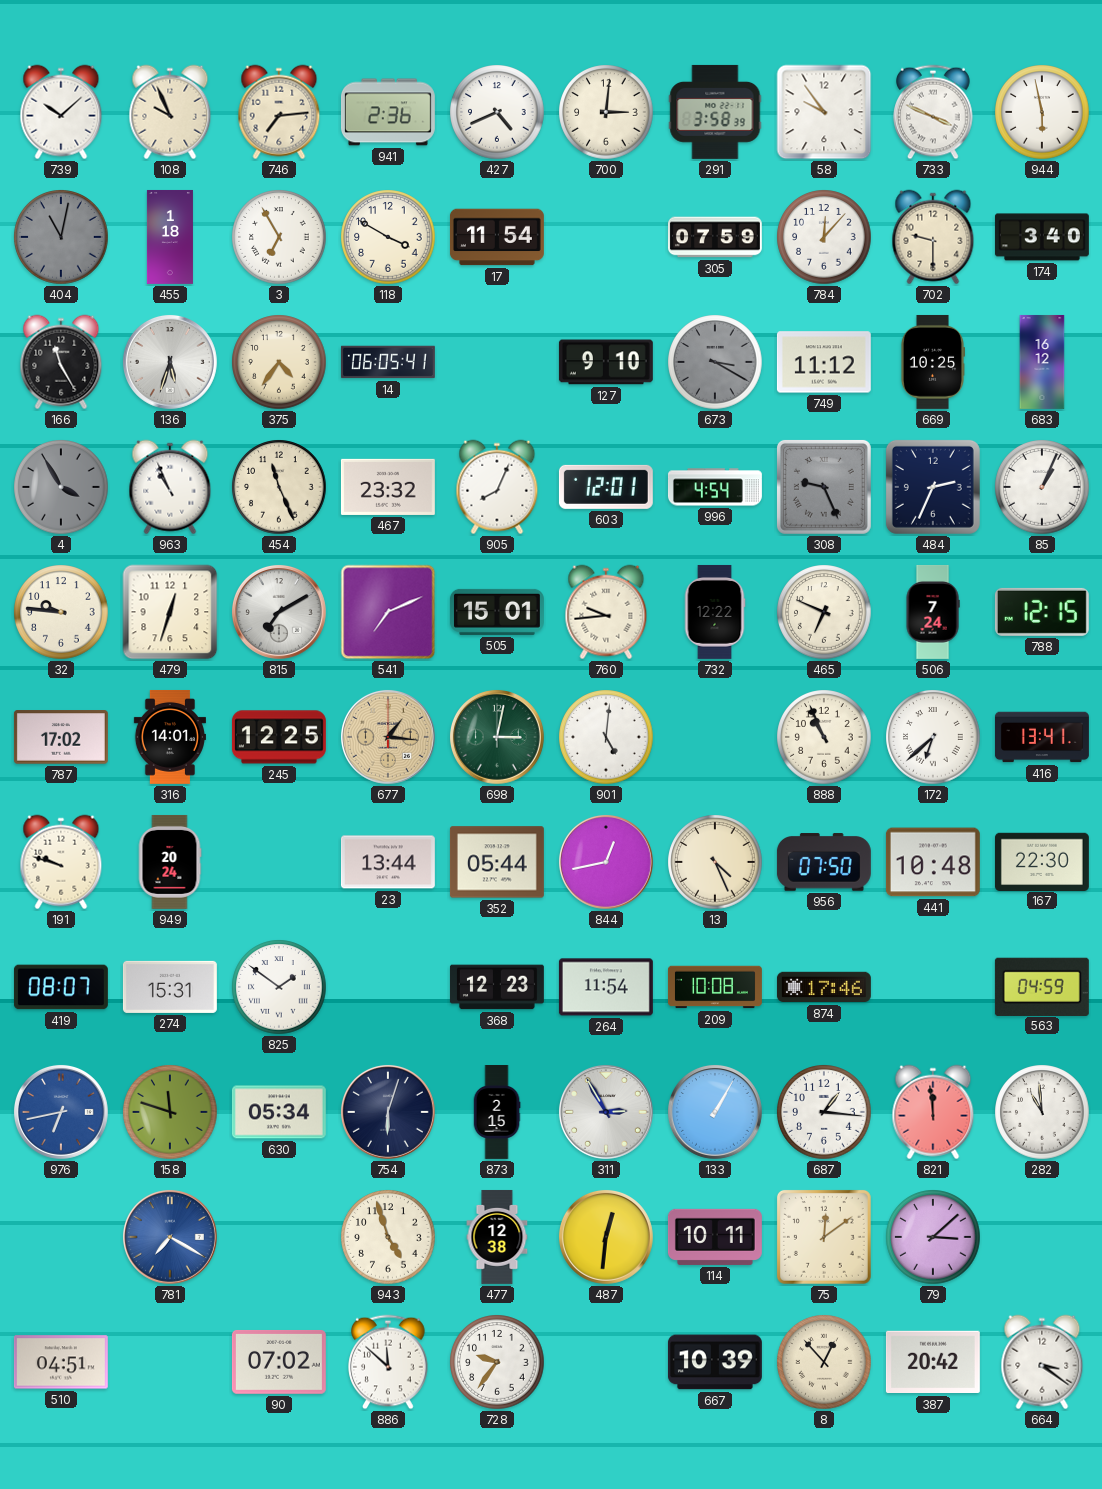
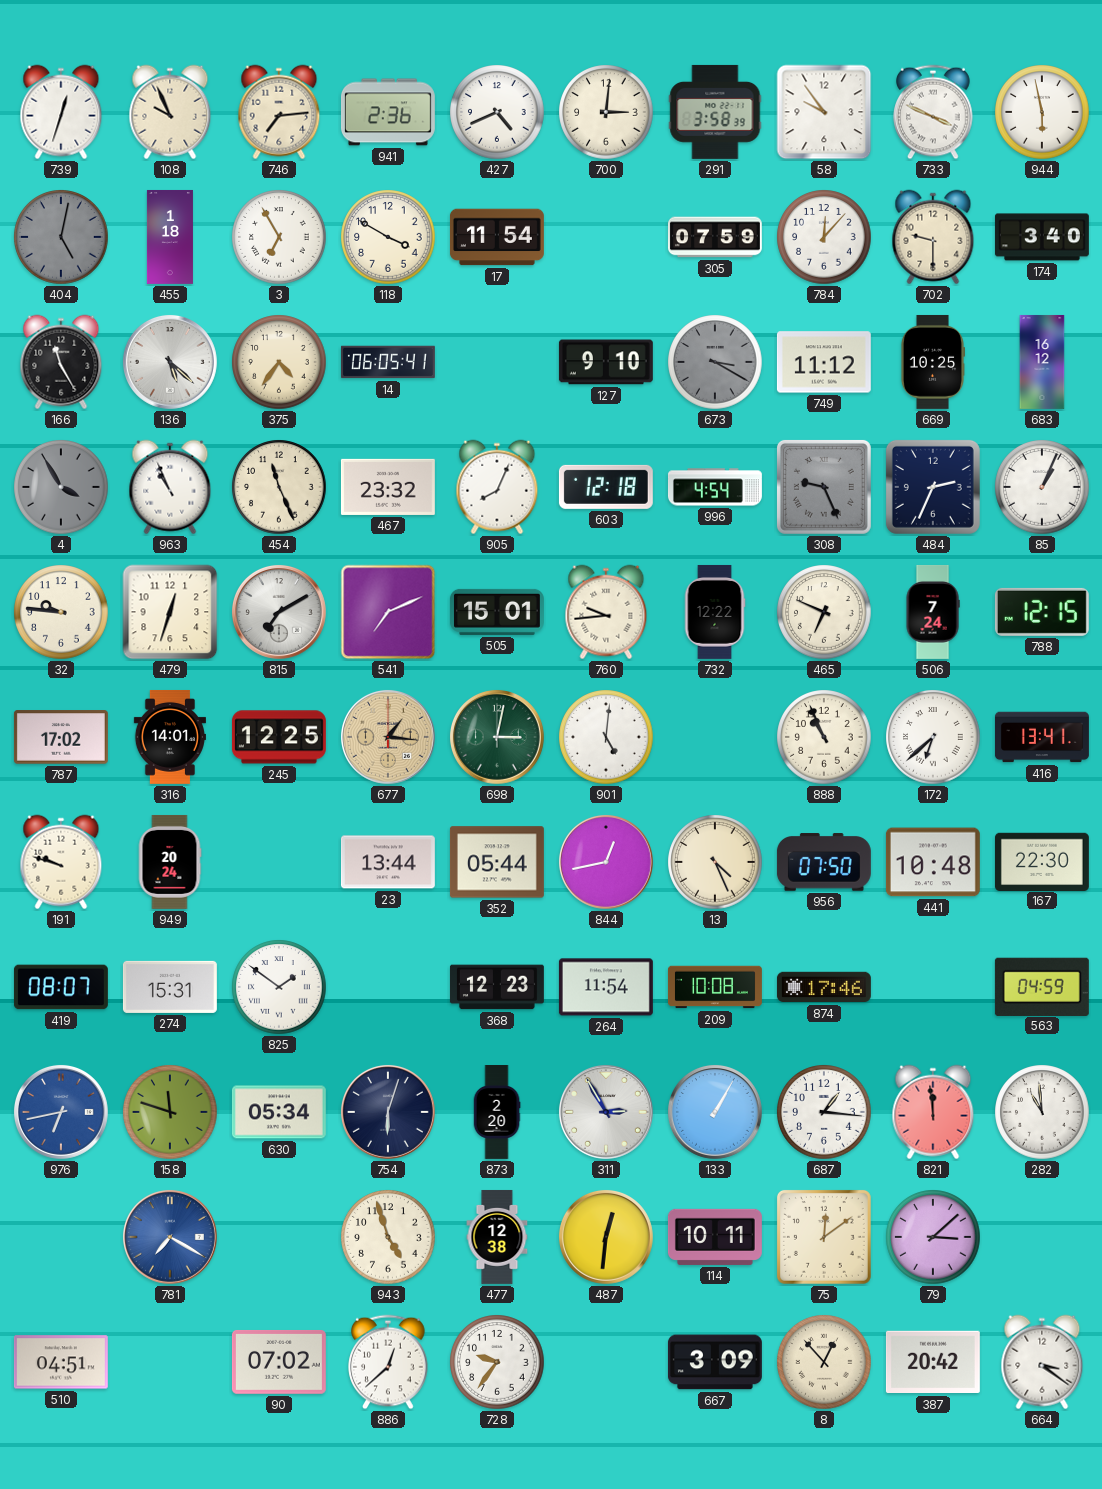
739: 10:08 -> 12:33
404: 11:02 -> 5:02
136: 5:33 -> 5:22
603: 12:01 -> 12:18
873: 2:15 -> 2:20
886: 11:52 -> 12:38
667: 10:39 -> 3:09
